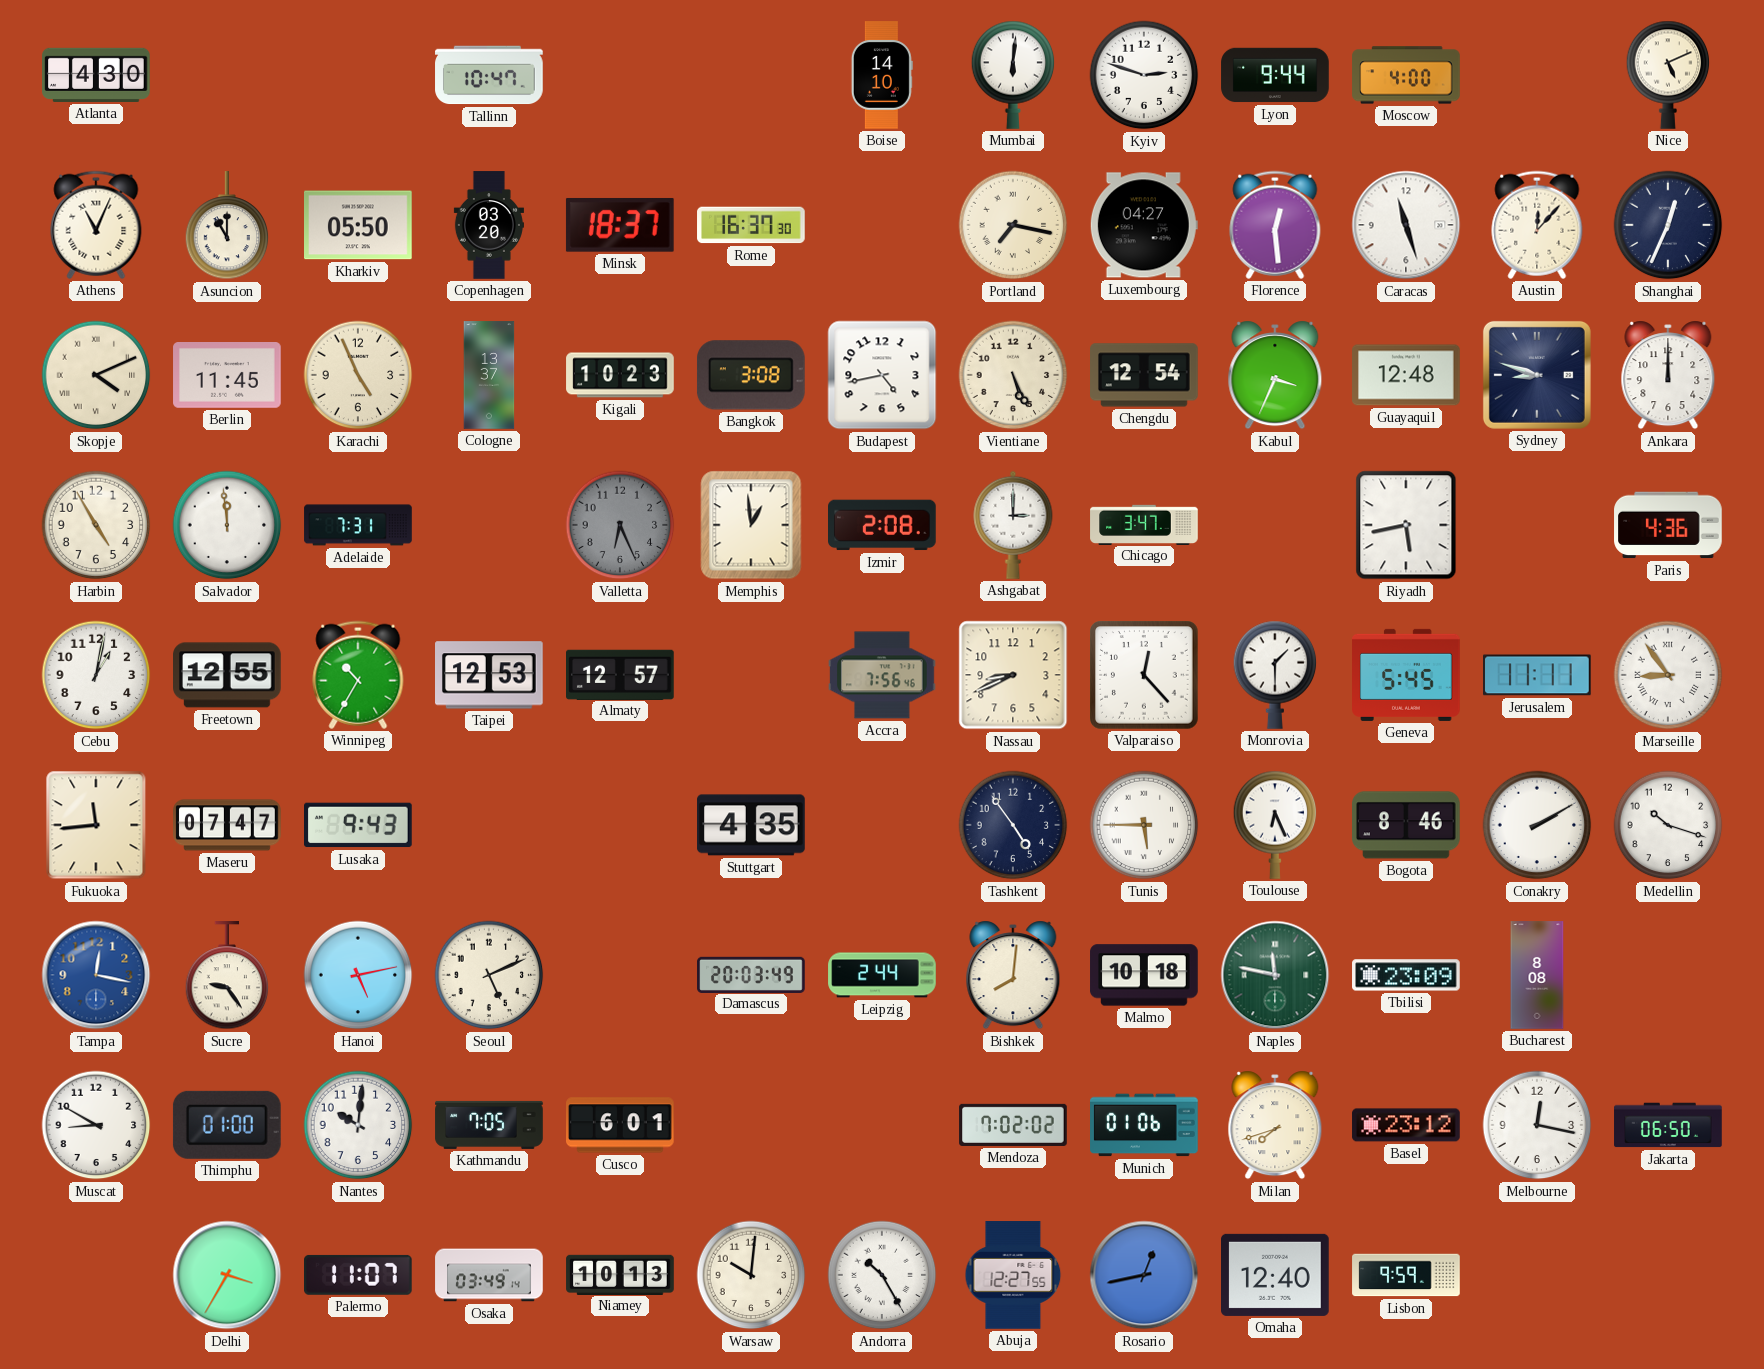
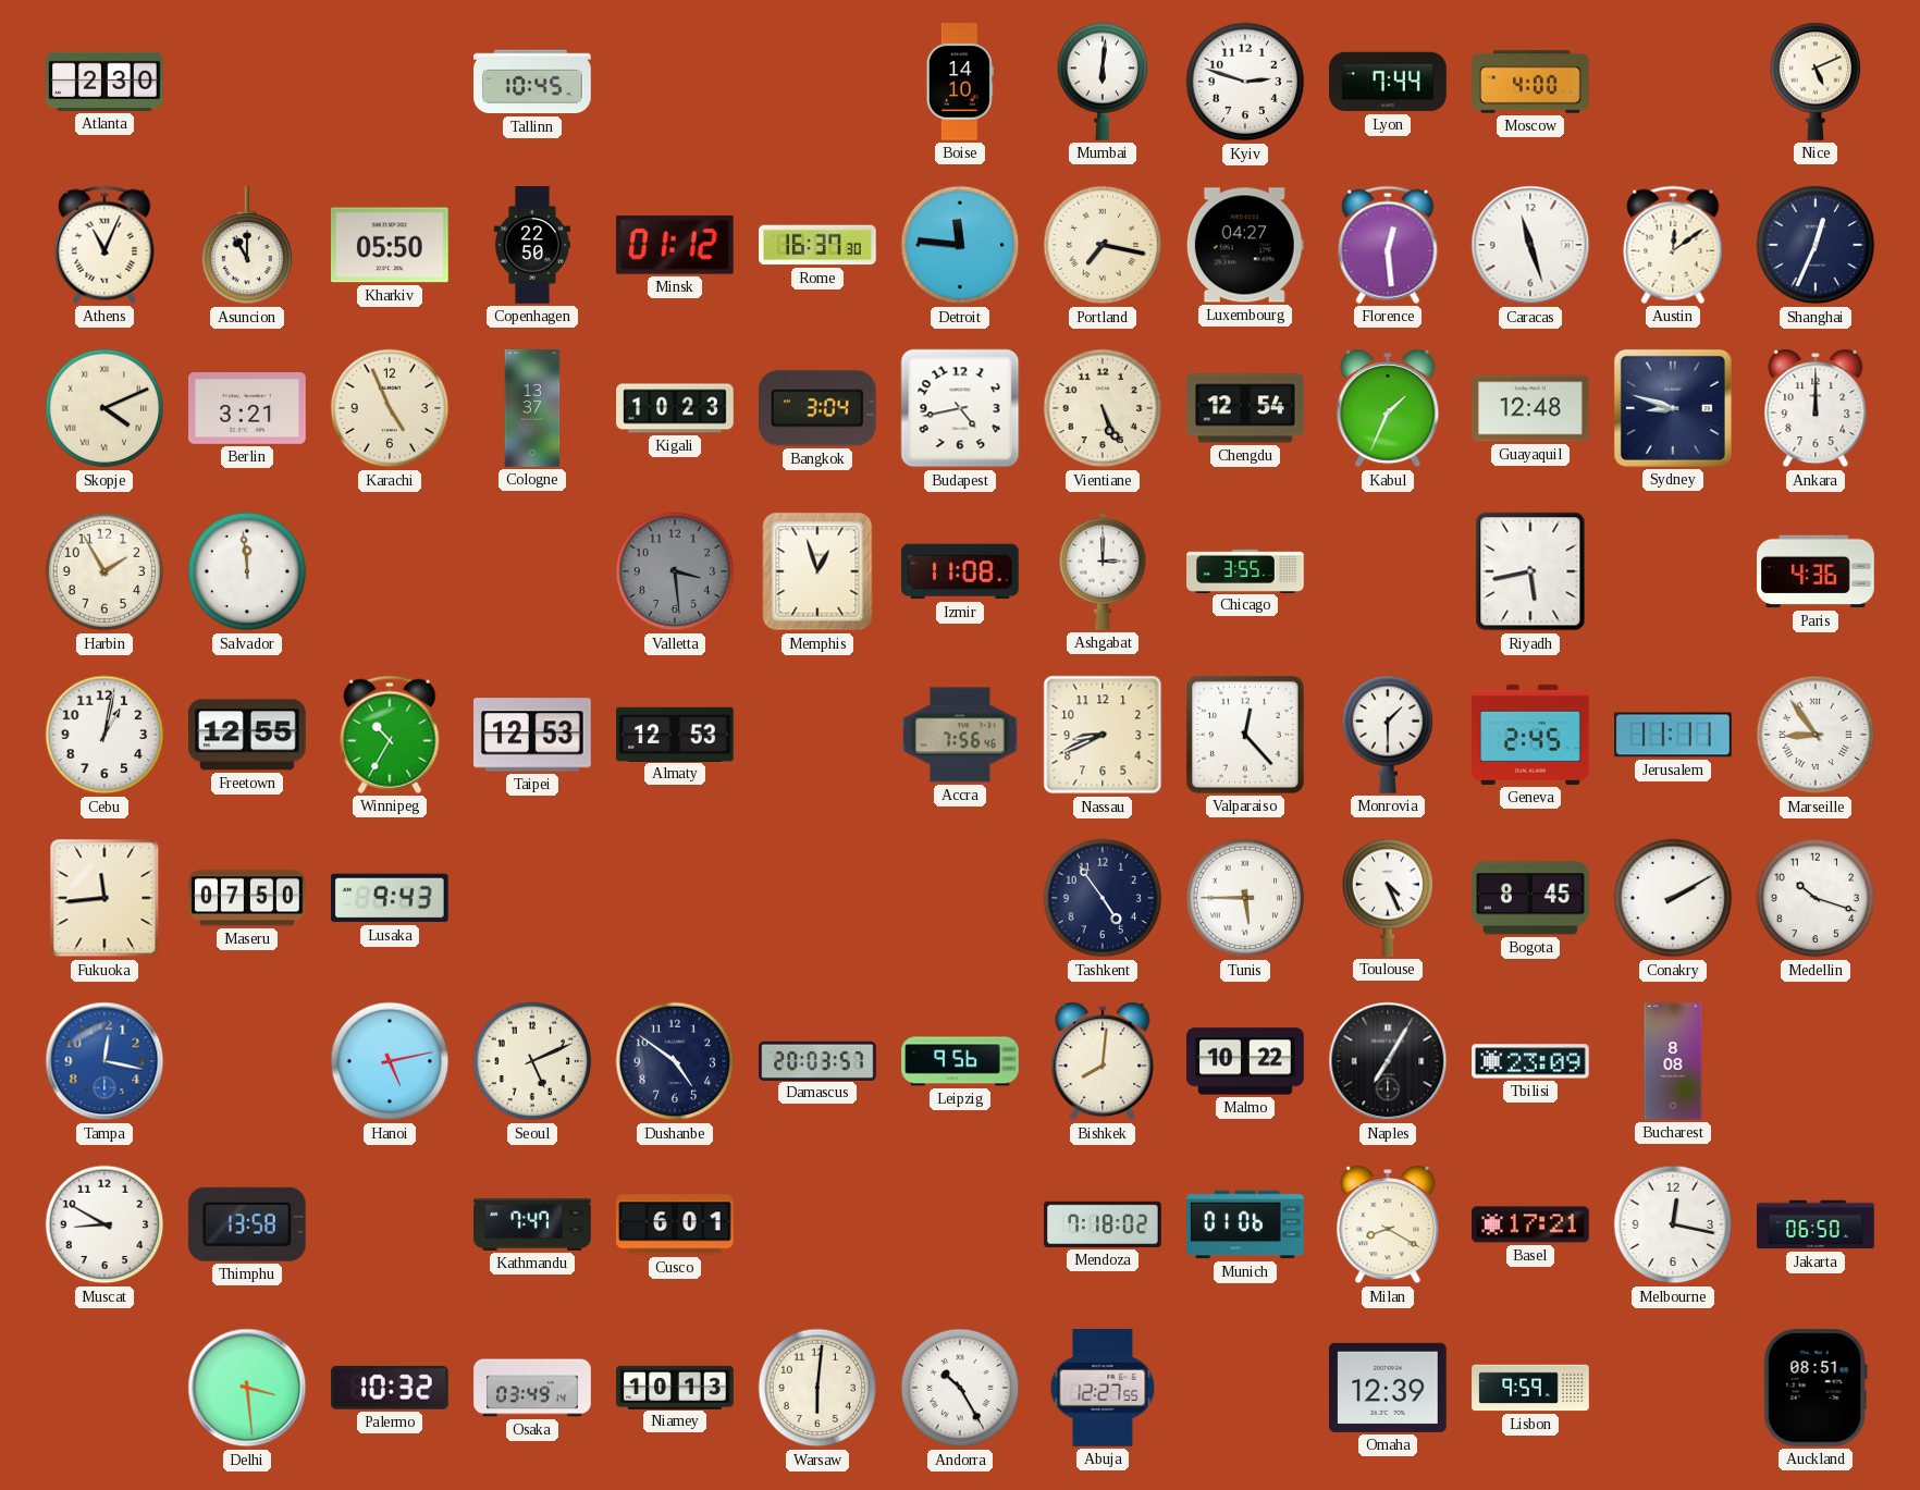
Atlanta: 4:30 -> 2:30
Tallinn: 10:47 -> 10:45
Lyon: 9:44 -> 7:44
Copenhagen: 03:20 -> 22:50
Minsk: 18:37 -> 01:12
Detroit: none -> 11:46
Austin: 12:07 -> 12:09
Berlin: 11:45 -> 3:21
Bangkok: 3:08 -> 3:04
Kabul: 3:34 -> 1:34
Harbin: 4:55 -> 1:55
Adelaide: 7:31 -> none
Valletta: 6:26 -> 3:29
Memphis: 12:59 -> 12:57
Izmir: 2:08 -> 11:08
Chicago: 3:47 -> 3:55
Almaty: 12:57 -> 12:53
Geneva: 5:45 -> 2:45
Maseru: 07:47 -> 07:50
Stuttgart: 4:35 -> none
Toulouse: 6:26 -> 4:26
Bogota: 8:46 -> 8:45
Sucre: 9:24 -> none
Dushanbe: none -> 4:51
Damascus: 20:03:49 -> 20:03:57
Leipzig: 2:44 -> 9:56
Malmo: 10:18 -> 10:22
Naples: 11:47 -> 7:05
Naples dial: green -> black
Thimphu: 01:00 -> 13:58
Nantes: 10:01 -> none
Kathmandu: 7:05 -> 7:47
Mendoza: 7:02 -> 7:18
Milan: 7:42 -> 8:20
Basel: 23:12 -> 17:21
Delhi: 3:35 -> 3:29
Palermo: 11:07 -> 10:32
Warsaw: 10:01 -> 6:01
Rosario: 12:43 -> none
Omaha: 12:40 -> 12:39
Auckland: none -> 08:51
